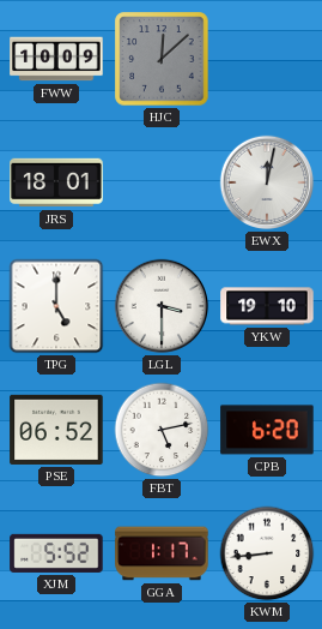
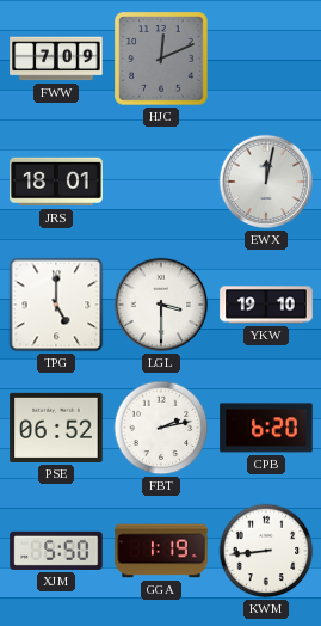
FWW: 10:09 -> 7:09
HJC: 12:08 -> 12:11
FBT: 5:13 -> 2:13
XJM: 5:52 -> 5:50
GGA: 1:17 -> 1:19
